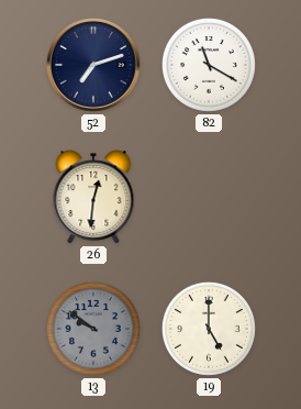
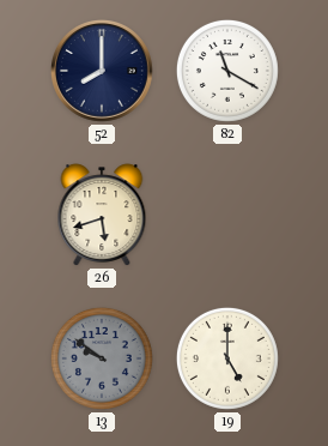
52: 7:12 -> 8:00
26: 12:31 -> 5:42
